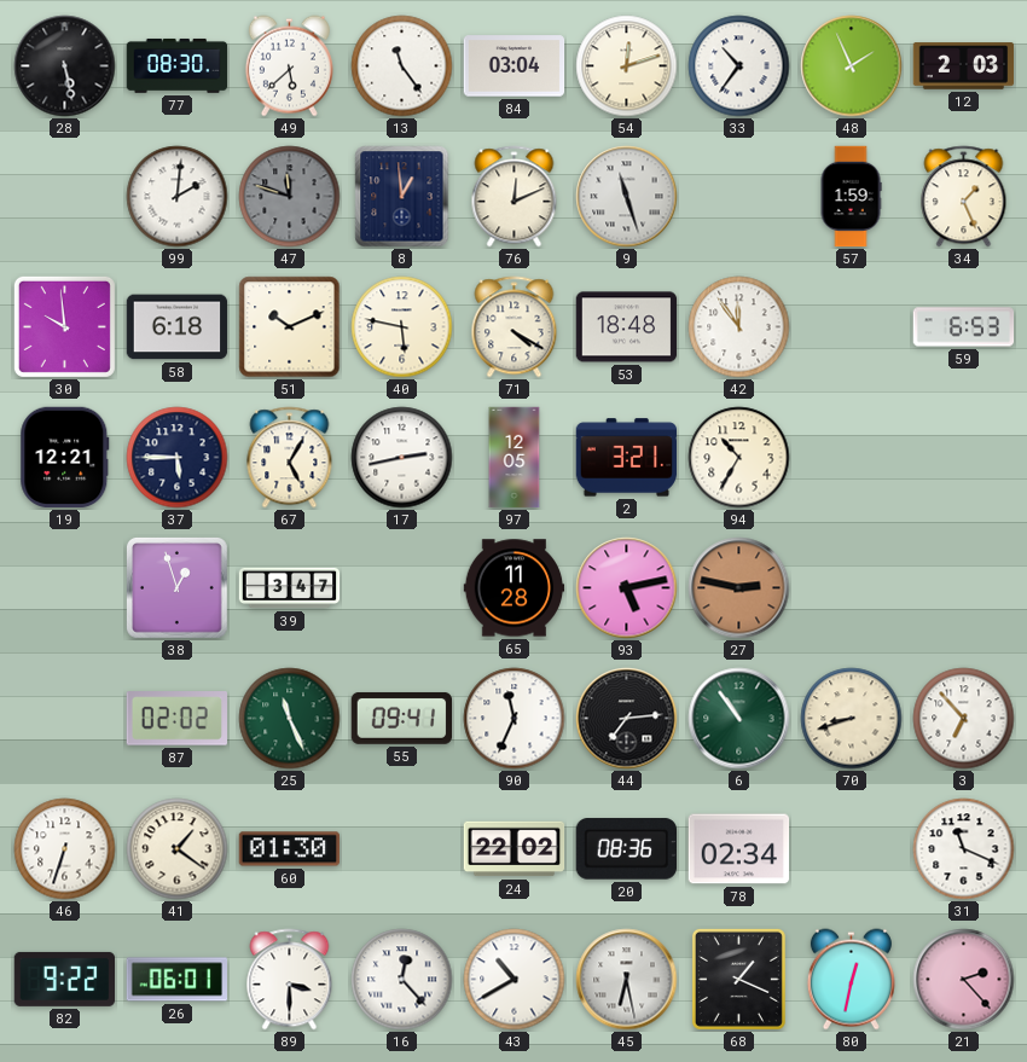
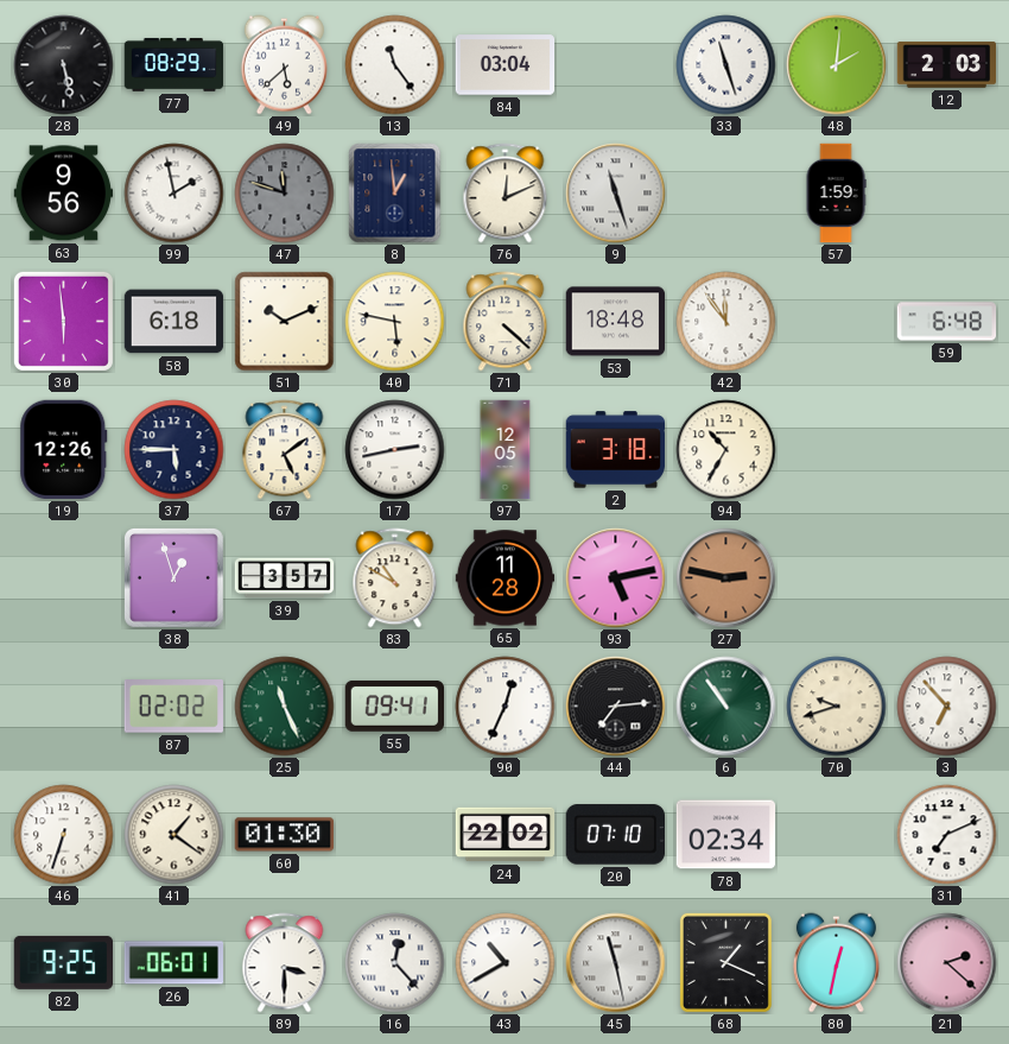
77: 08:30 -> 08:29
54: 12:12 -> none
33: 10:36 -> 11:27
48: 1:56 -> 2:01
63: none -> 9:56
99: 2:01 -> 1:58
34: 1:26 -> none
30: 9:59 -> 5:59
71: 4:20 -> 4:22
59: 6:53 -> 6:48
19: 12:21 -> 12:26
67: 5:05 -> 5:09
2: 3:21 -> 3:18
39: 3:47 -> 3:57
83: none -> 10:50
90: 11:34 -> 12:34
70: 8:42 -> 9:42
20: 08:36 -> 07:10
31: 11:19 -> 7:11
82: 9:22 -> 9:25
45: 6:28 -> 11:28
21: 2:23 -> 2:22
